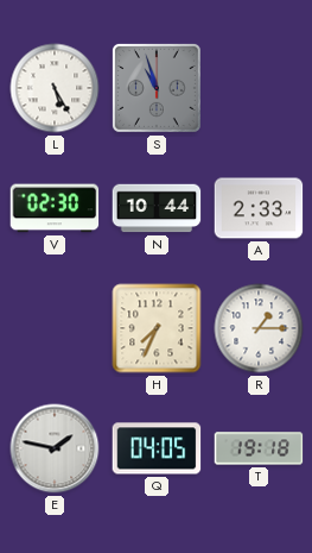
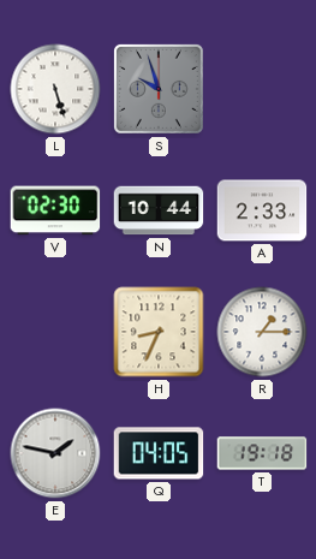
L: 5:25 -> 5:27
S: 10:57 -> 9:57
H: 7:34 -> 8:34
